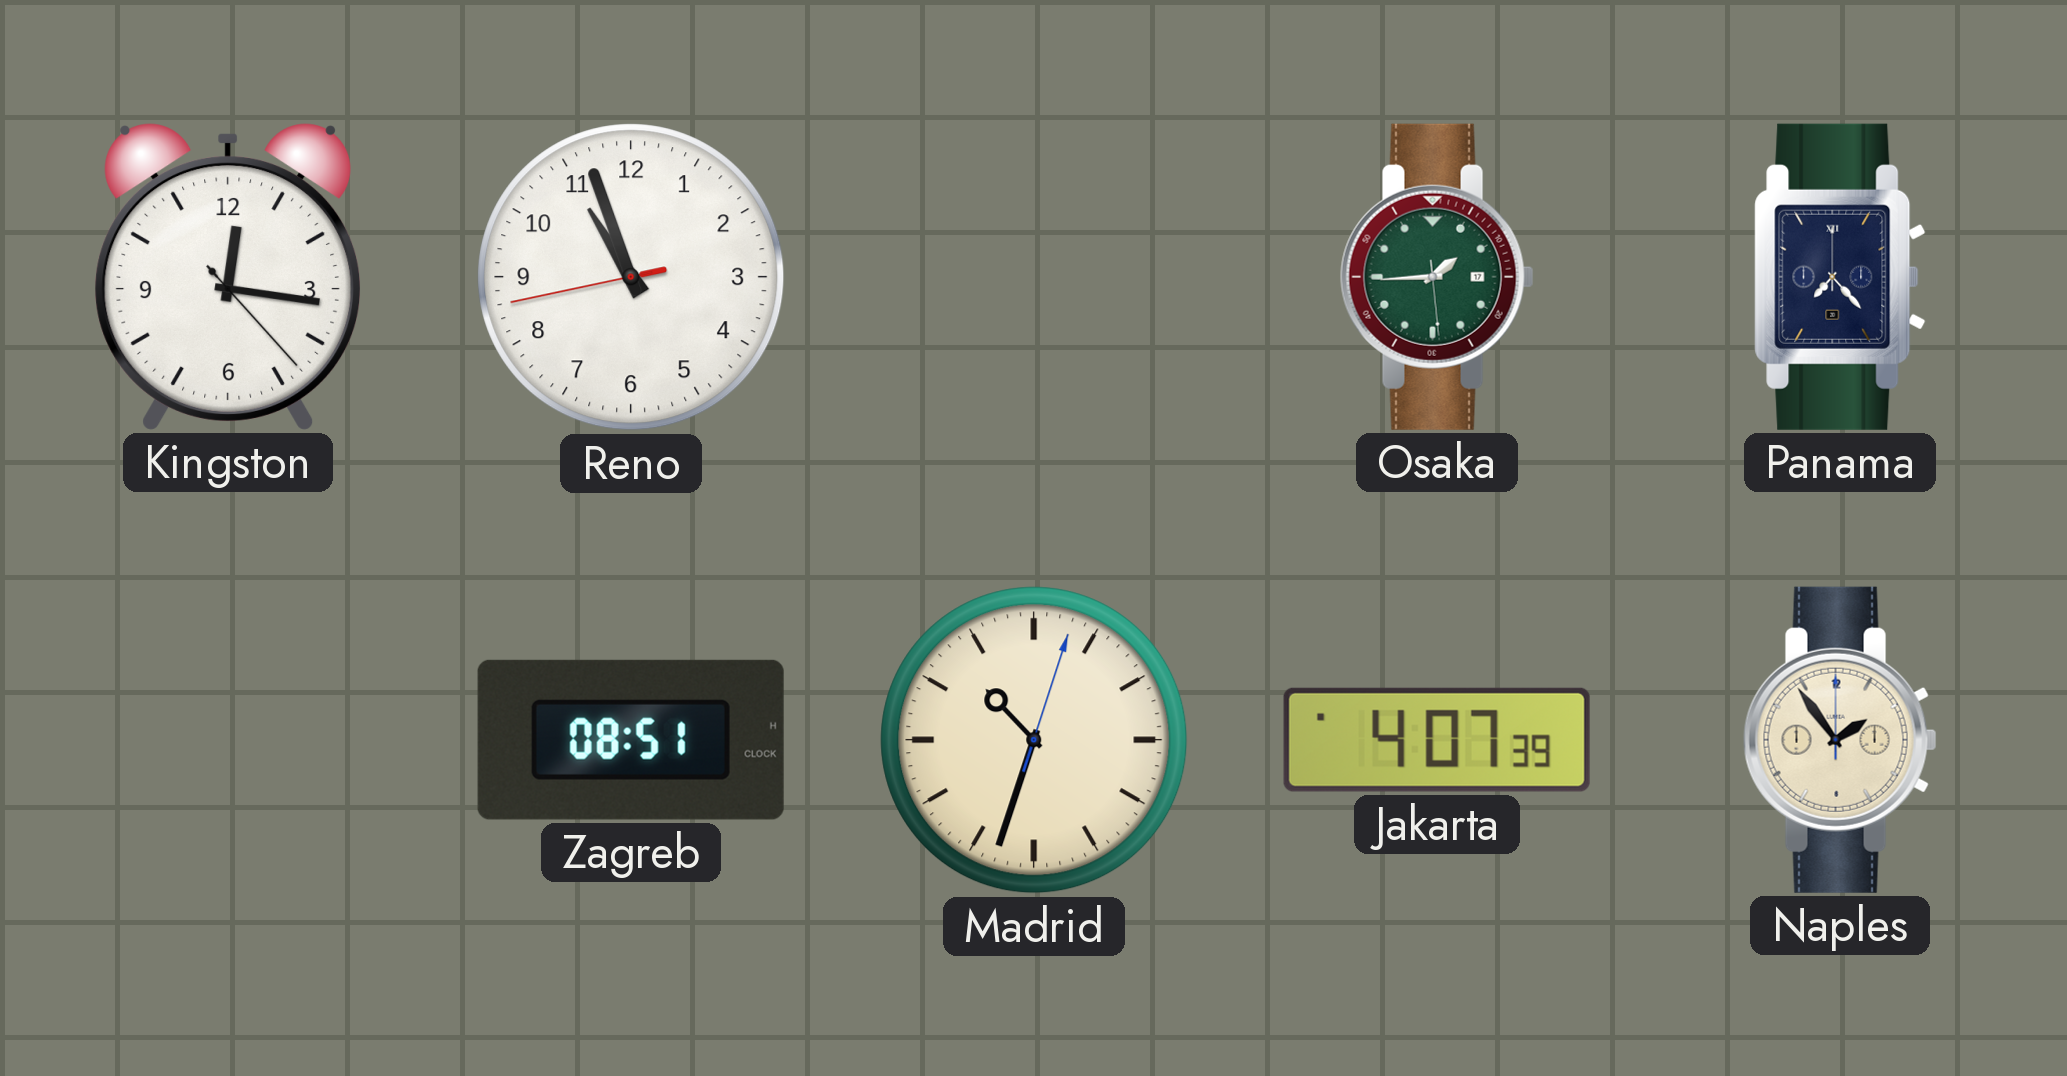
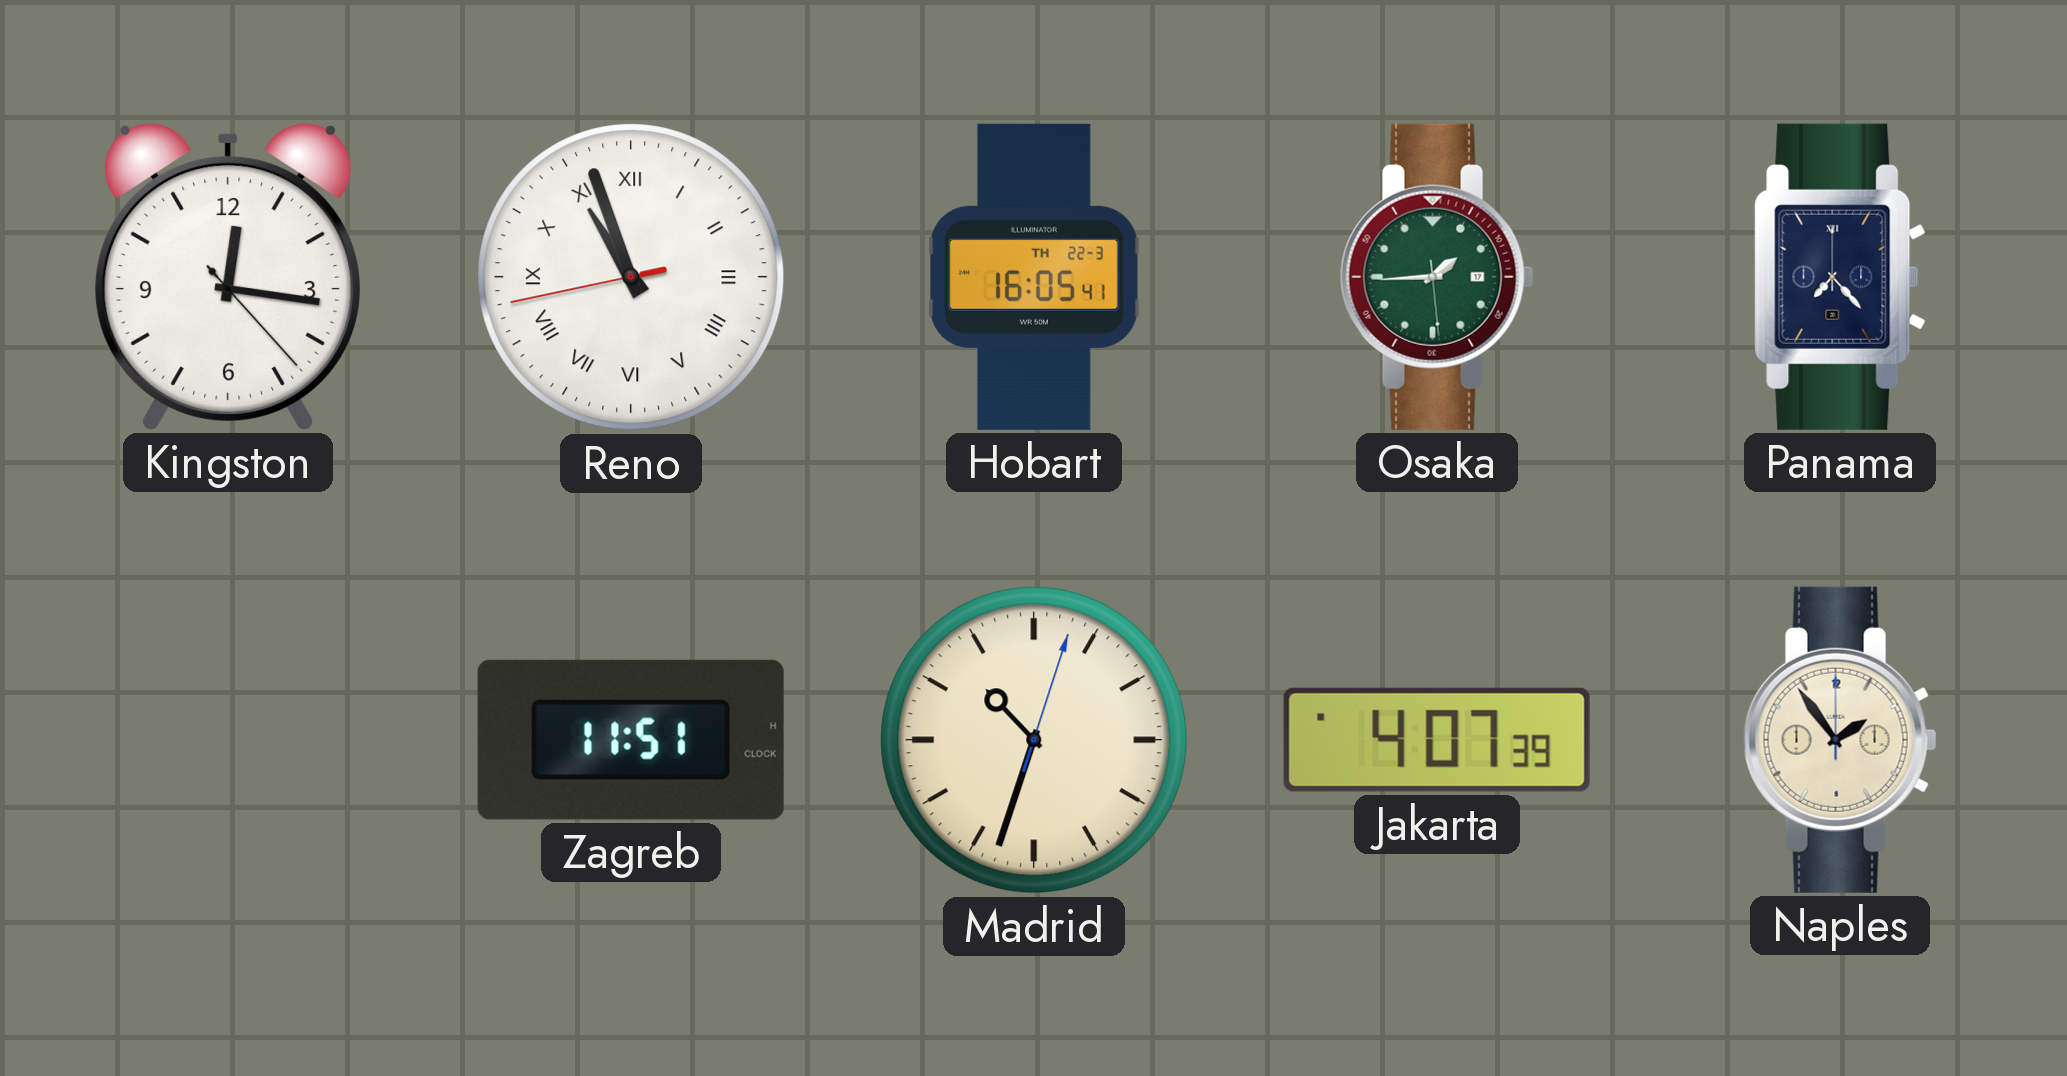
Reno numerals: Arabic -> Roman
Hobart: none -> 16:05
Zagreb: 08:51 -> 11:51
